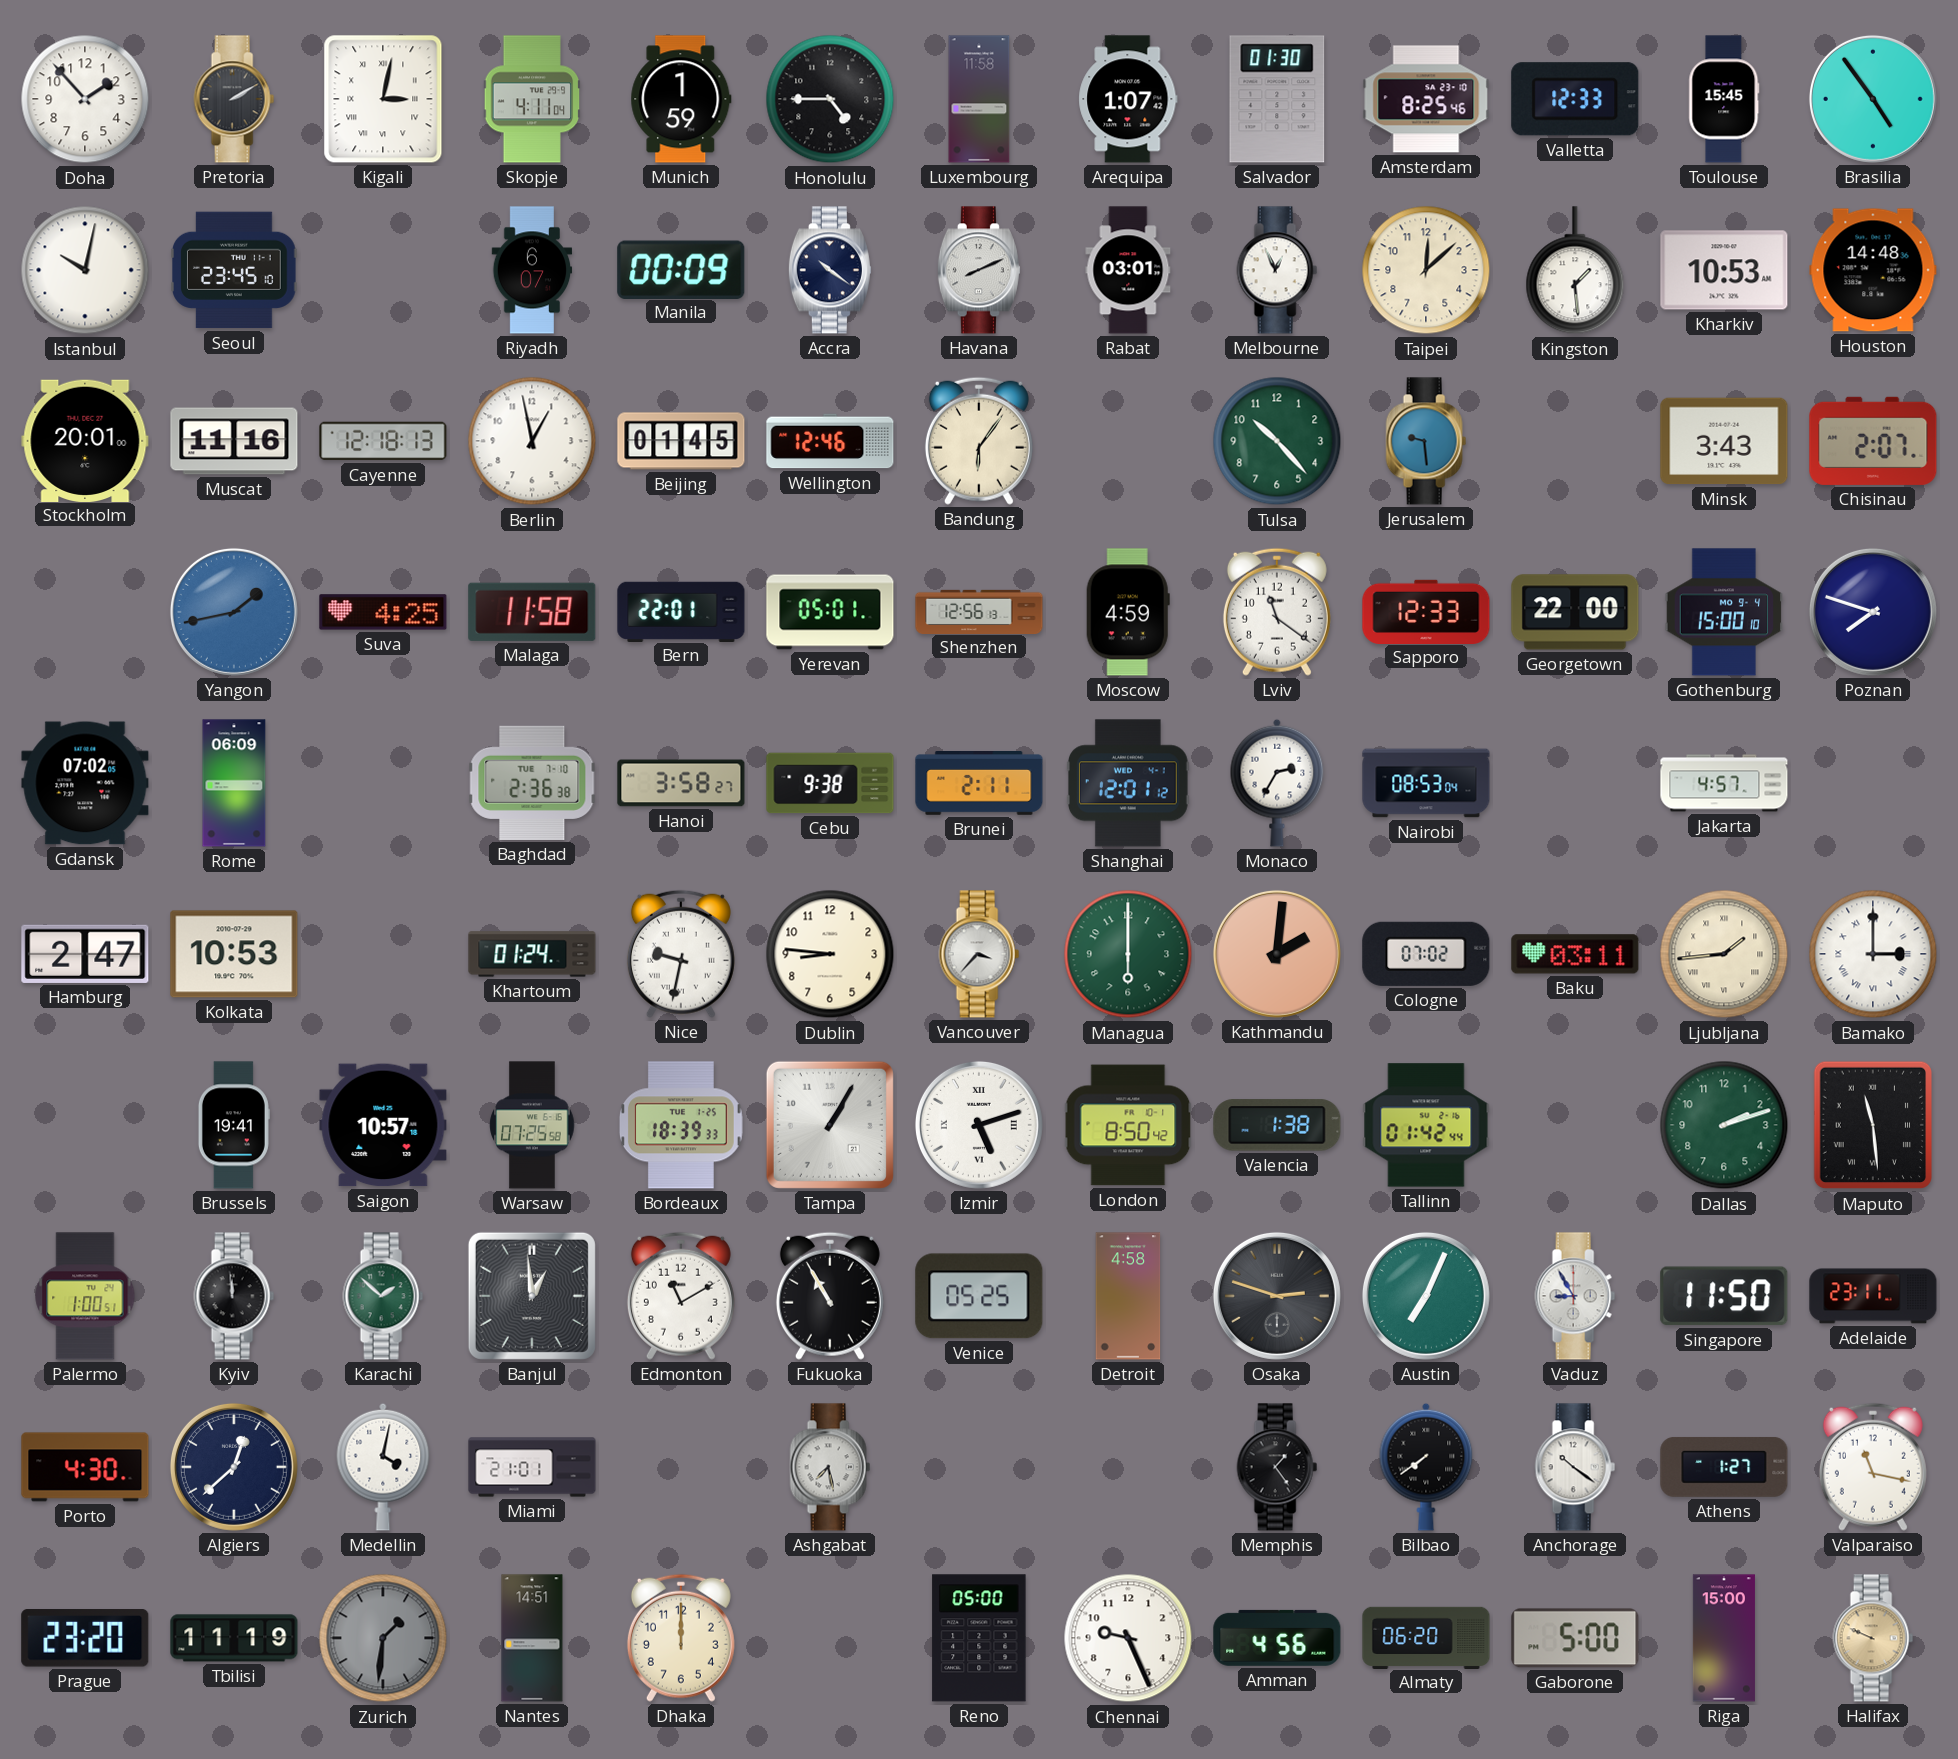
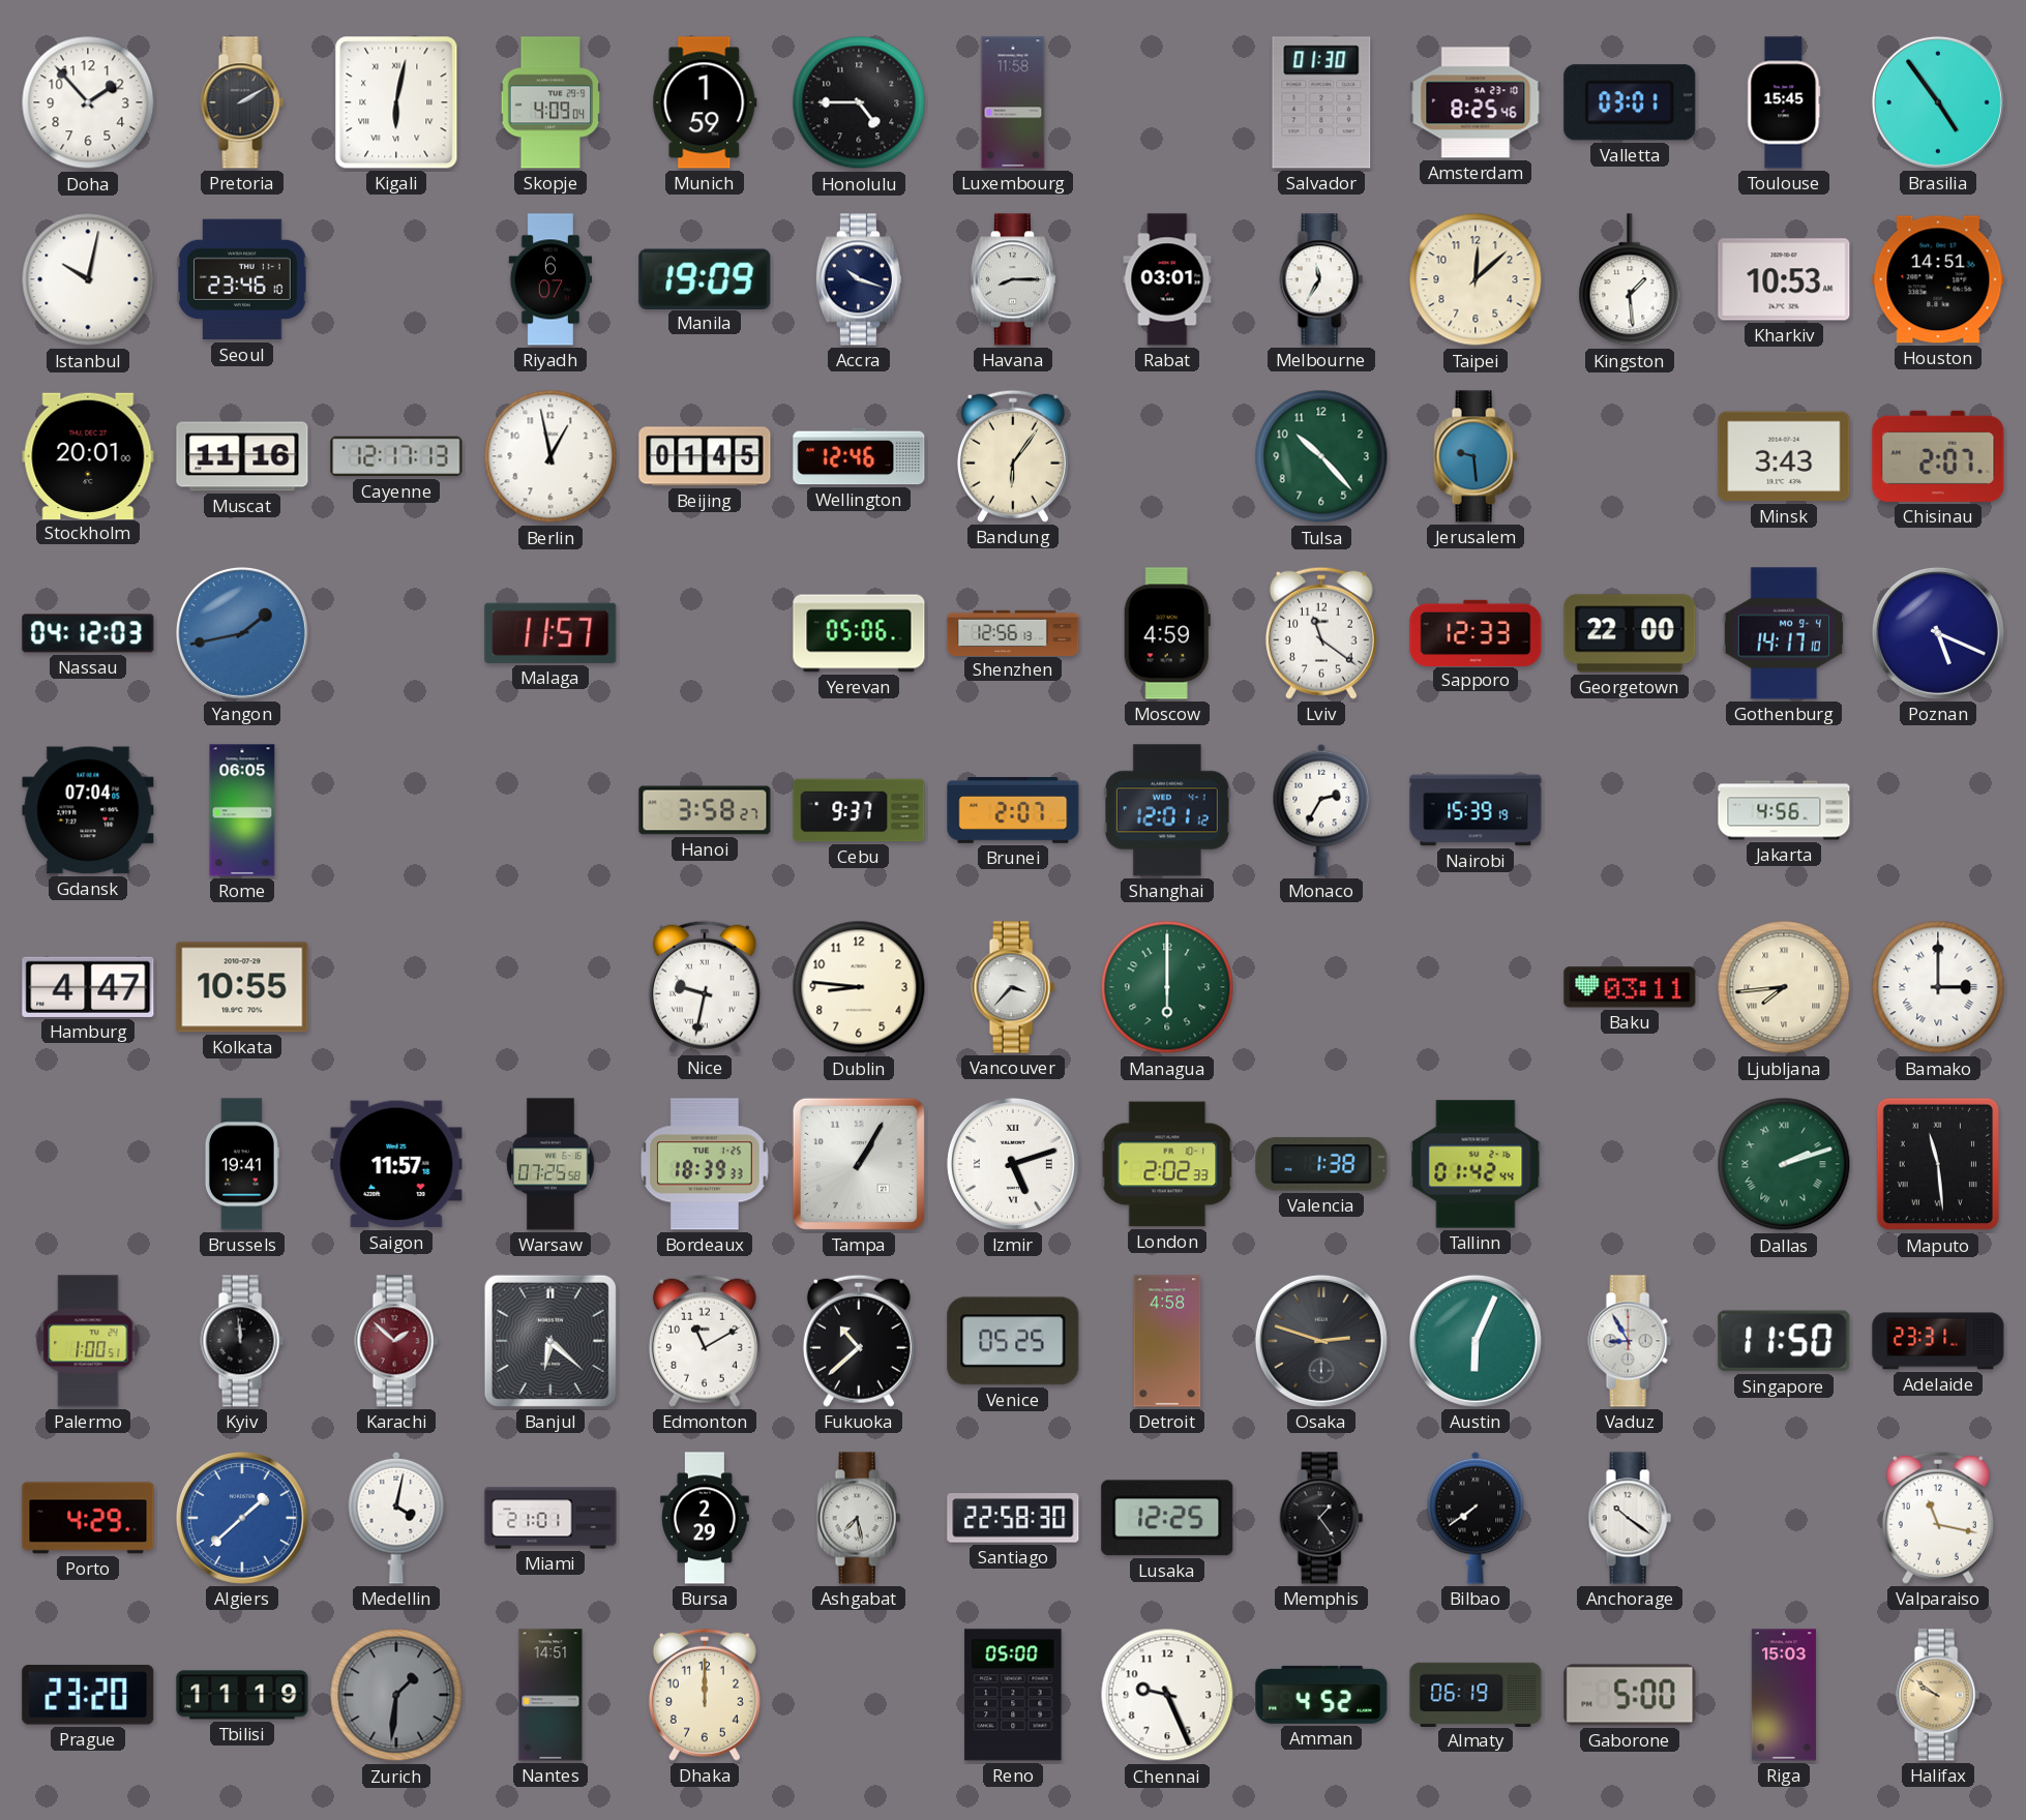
Kigali: 3:02 -> 6:02
Skopje: 4:11 -> 4:09
Arequipa: 1:07 -> none
Valletta: 12:33 -> 03:01
Seoul: 23:45 -> 23:46
Manila: 00:09 -> 19:09
Accra: 10:21 -> 10:18
Havana: 8:11 -> 8:15
Melbourne: 12:56 -> 11:35
Houston: 14:48 -> 14:51
Cayenne: 12:18 -> 12:17
Nassau: none -> 04:12
Suva: 4:25 -> none
Malaga: 11:58 -> 11:57
Bern: 22:01 -> none
Yerevan: 05:01 -> 05:06
Gothenburg: 15:00 -> 14:17
Poznan: 7:48 -> 5:19
Gdansk: 07:02 -> 07:04
Rome: 06:09 -> 06:05
Baghdad: 2:36 -> none
Cebu: 9:38 -> 9:37
Brunei: 2:11 -> 2:07
Nairobi: 08:53 -> 15:39
Jakarta: 4:57 -> 4:56
Hamburg: 2:47 -> 4:47
Kolkata: 10:53 -> 10:55
Khartoum: 01:24 -> none
Kathmandu: 2:01 -> none
Cologne: 07:02 -> none
Ljubljana: 1:44 -> 7:44
Saigon: 10:57 -> 11:57
London: 8:50 -> 2:02
Dallas numerals: Arabic -> Roman
Karachi dial: green -> burgundy
Banjul: 12:59 -> 6:22
Fukuoka: 10:55 -> 10:38
Austin: 7:04 -> 6:04
Adelaide: 23:11 -> 23:31
Porto: 4:30 -> 4:29
Algiers: 12:38 -> 1:38
Algiers dial: navy -> blue
Bursa: none -> 2:29
Santiago: none -> 22:58
Lusaka: none -> 12:25
Athens: 1:27 -> none
Amman: 4:56 -> 4:52
Almaty: 06:20 -> 06:19
Riga: 15:00 -> 15:03
Halifax: 9:49 -> 9:51
